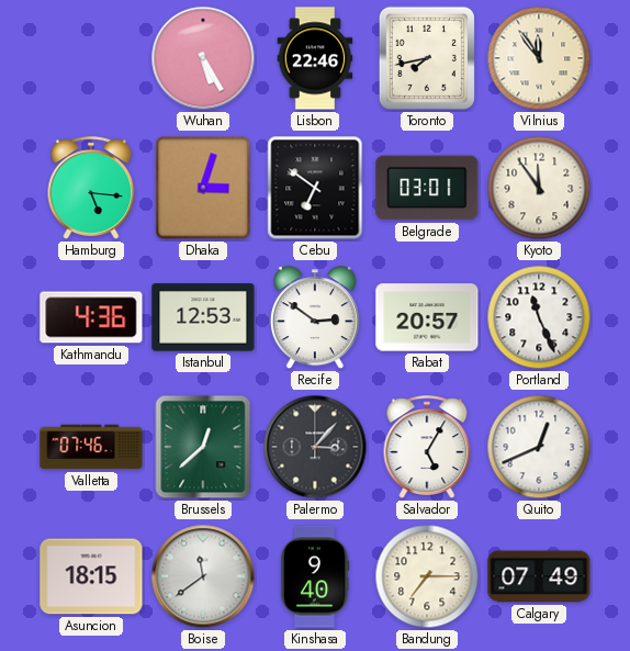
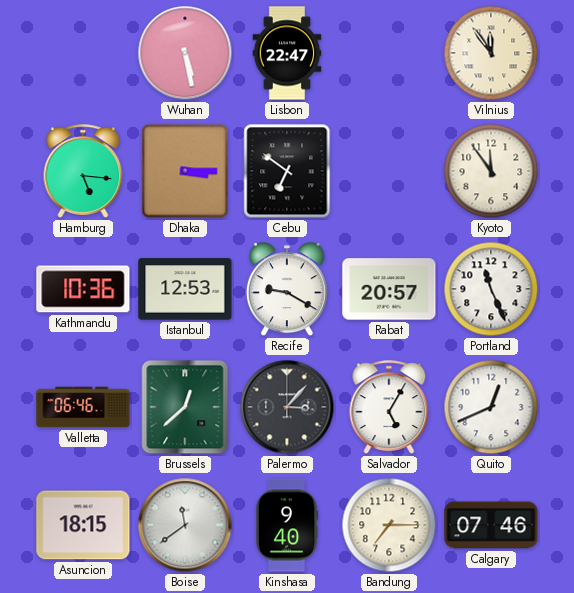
Wuhan: 5:25 -> 5:28
Lisbon: 22:46 -> 22:47
Toronto: 7:43 -> none
Dhaka: 3:03 -> 3:15
Belgrade: 03:01 -> none
Kathmandu: 4:36 -> 10:36
Recife: 2:51 -> 9:20
Valletta: 07:46 -> 06:46
Calgary: 07:49 -> 07:46
